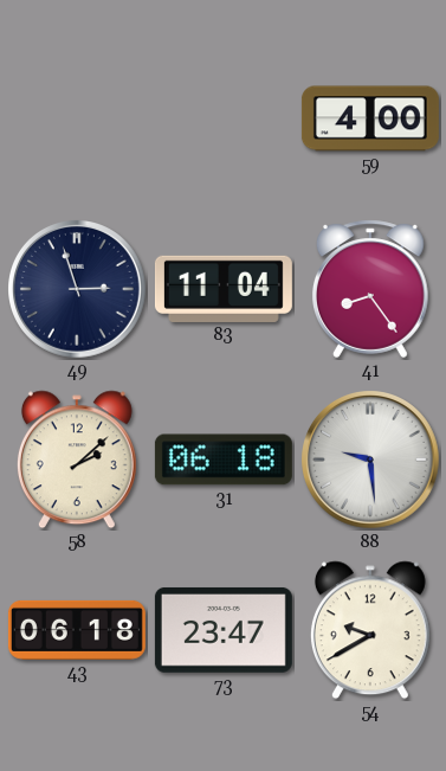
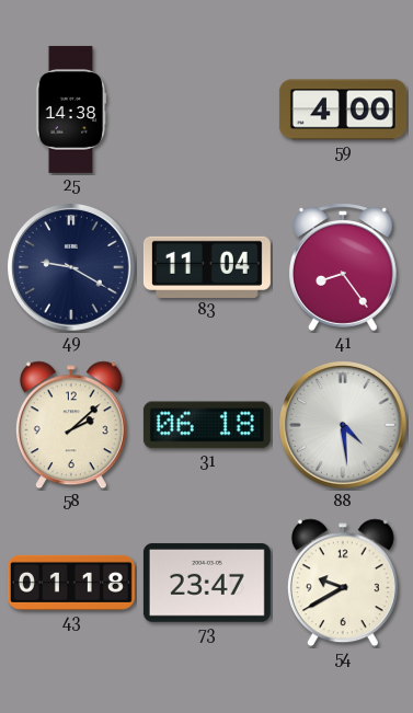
25: none -> 14:38
49: 2:57 -> 9:20
88: 9:29 -> 4:29
43: 06:18 -> 01:18
